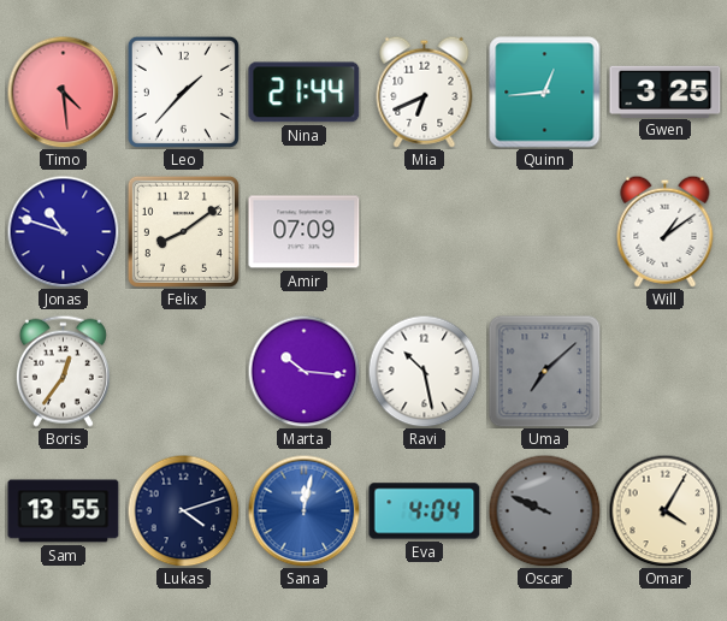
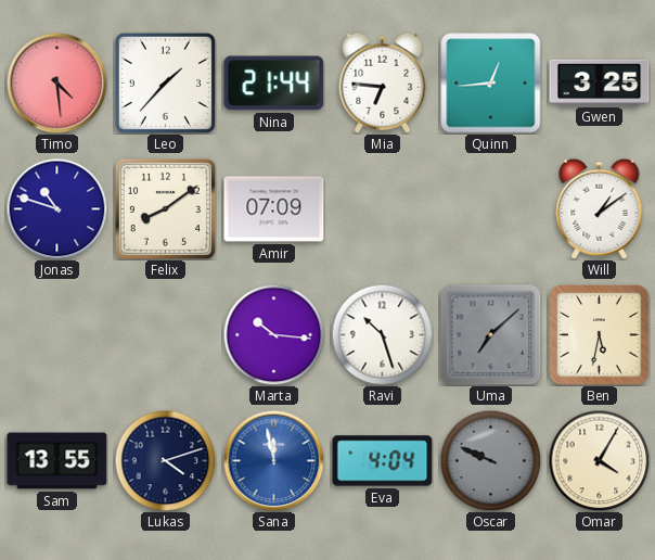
Mia: 6:41 -> 6:46
Boris: 12:36 -> none
Ravi: 10:28 -> 10:27
Ben: none -> 5:32
Sana: 12:02 -> 11:58
